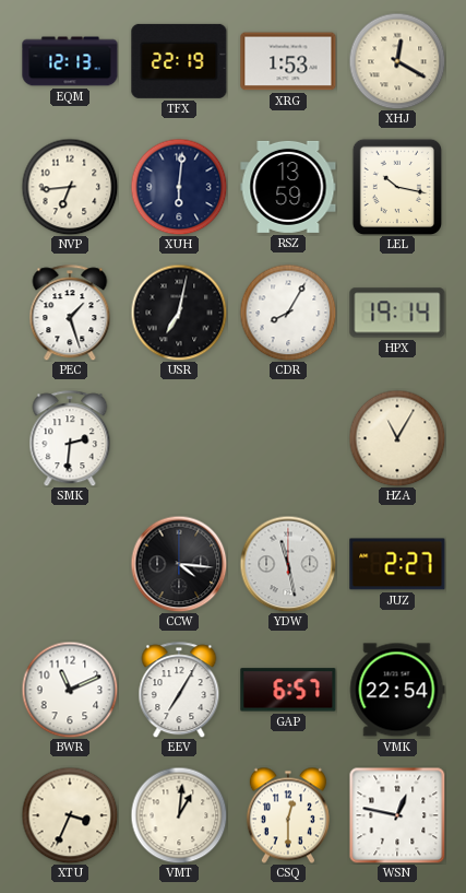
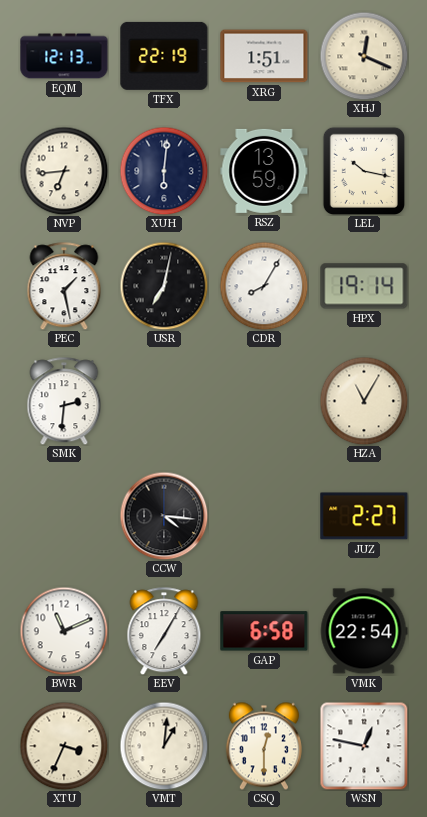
XRG: 1:53 -> 1:51
XHJ: 12:20 -> 12:19
PEC: 1:27 -> 1:28
YDW: 11:28 -> none
GAP: 6:57 -> 6:58
